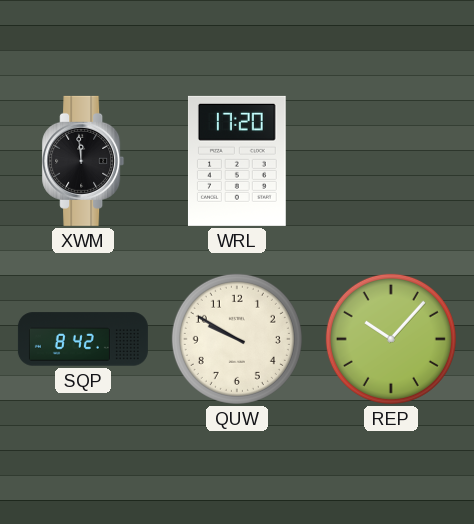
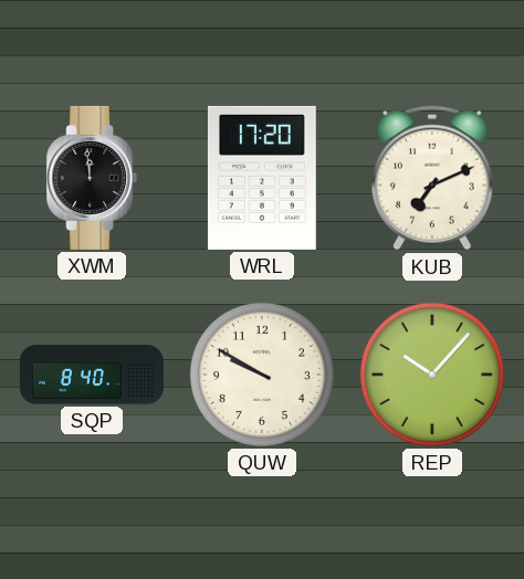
KUB: none -> 7:11
SQP: 8:42 -> 8:40
